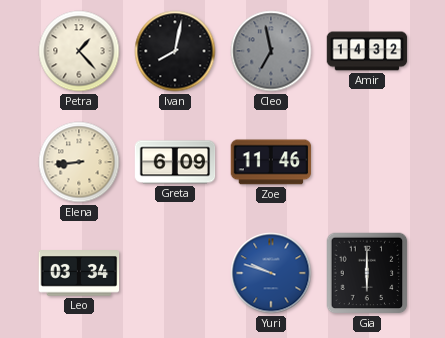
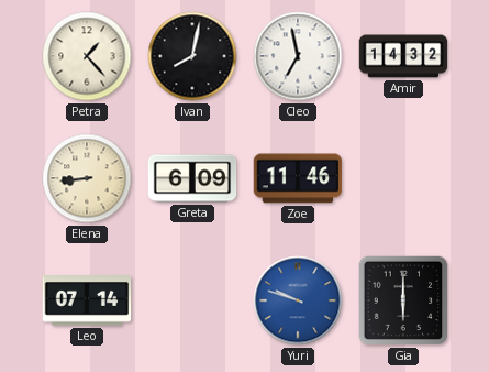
Cleo dial: grey -> white
Leo: 03:34 -> 07:14
